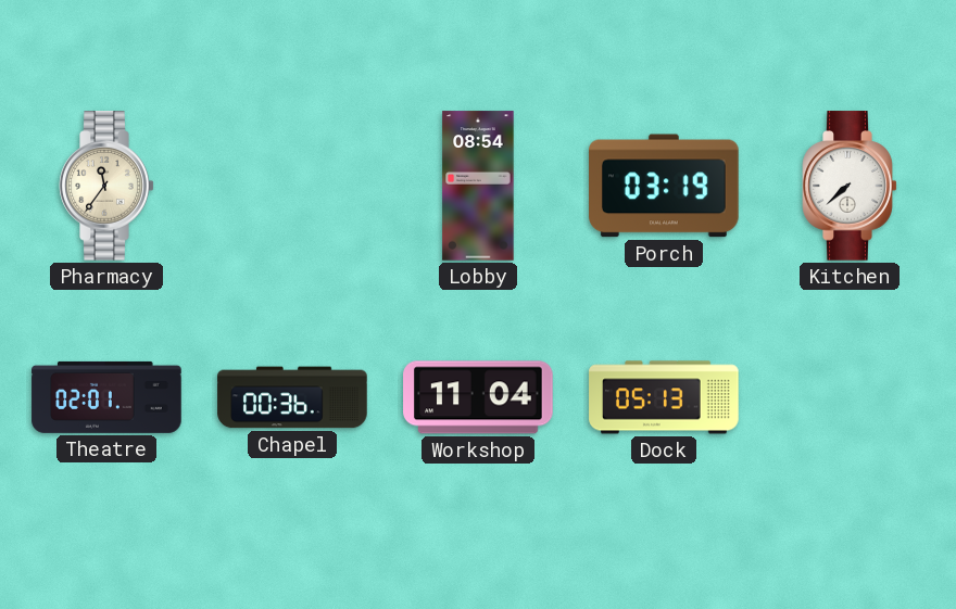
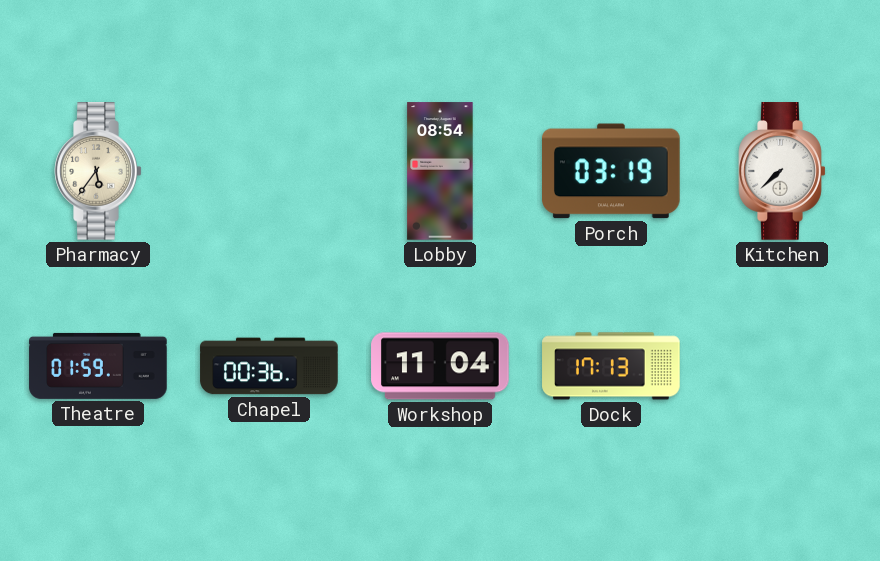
Pharmacy: 11:36 -> 5:36
Theatre: 02:01 -> 01:59
Dock: 05:13 -> 17:13
